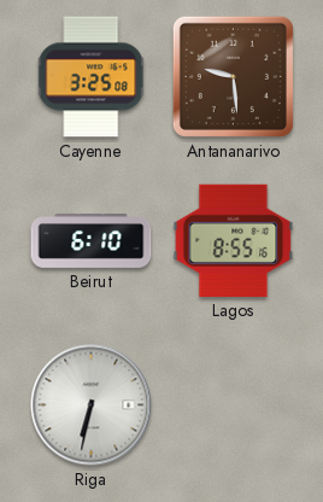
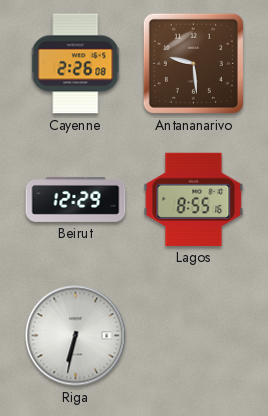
Cayenne: 3:25 -> 2:26
Beirut: 6:10 -> 12:29
